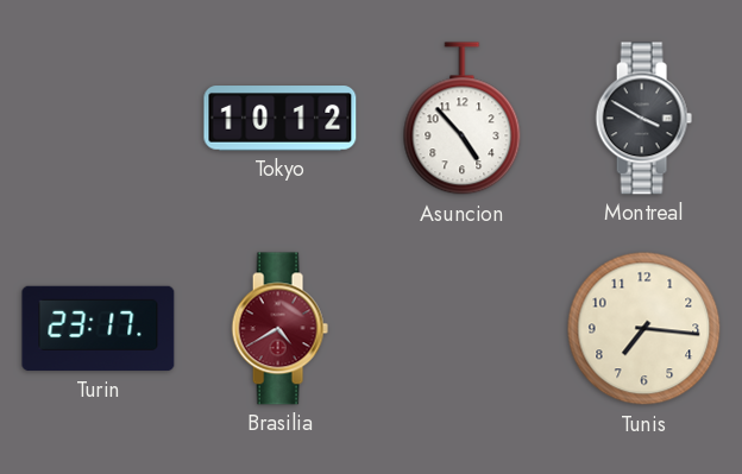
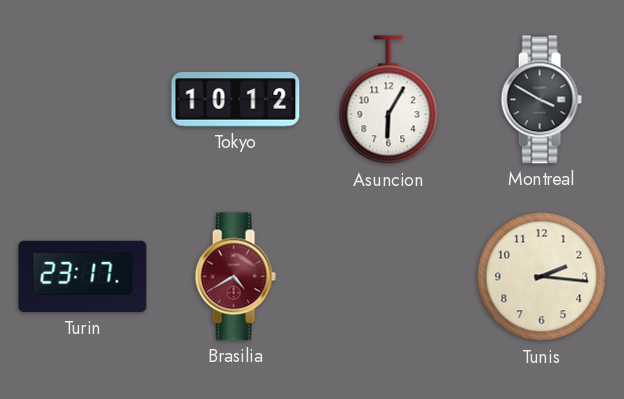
Asuncion: 4:53 -> 6:05
Tunis: 7:16 -> 2:16
